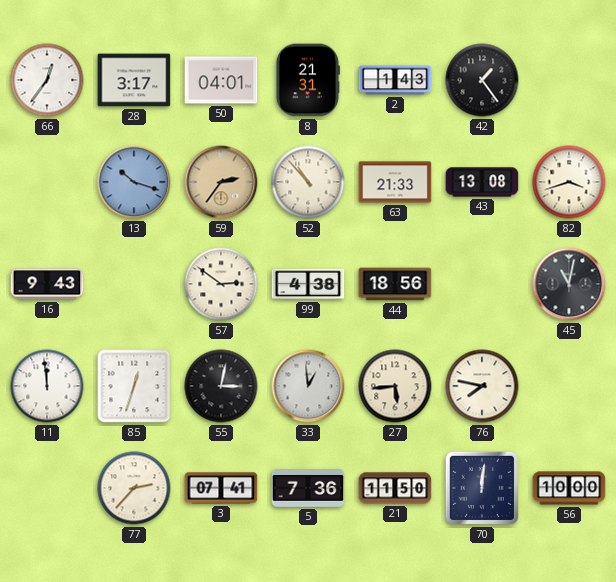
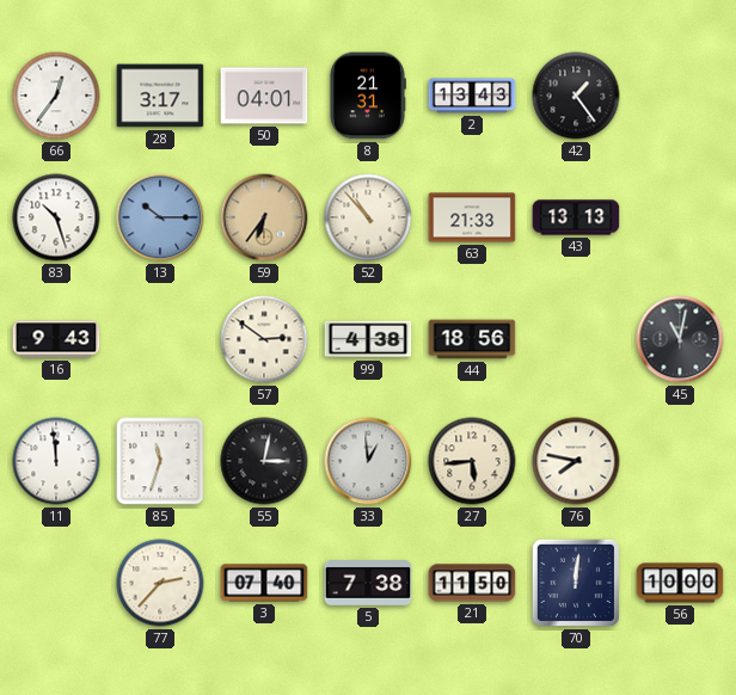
2: 1:43 -> 13:43
83: none -> 10:27
13: 10:18 -> 10:15
59: 2:36 -> 6:36
43: 13:08 -> 13:13
82: 3:42 -> none
85: 12:33 -> 11:33
3: 07:41 -> 07:40
5: 7:36 -> 7:38
